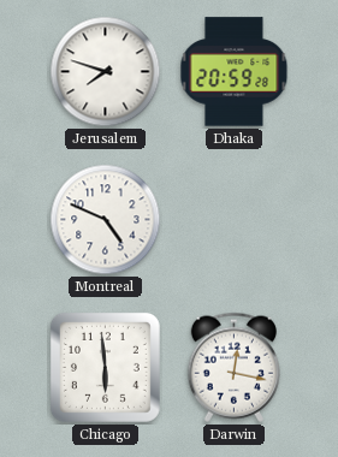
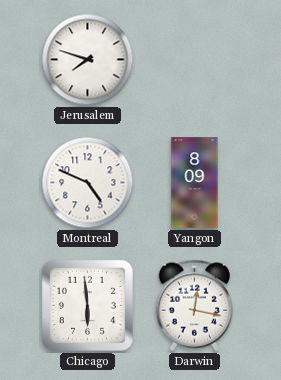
Dhaka: 20:59 -> none
Yangon: none -> 8:09
